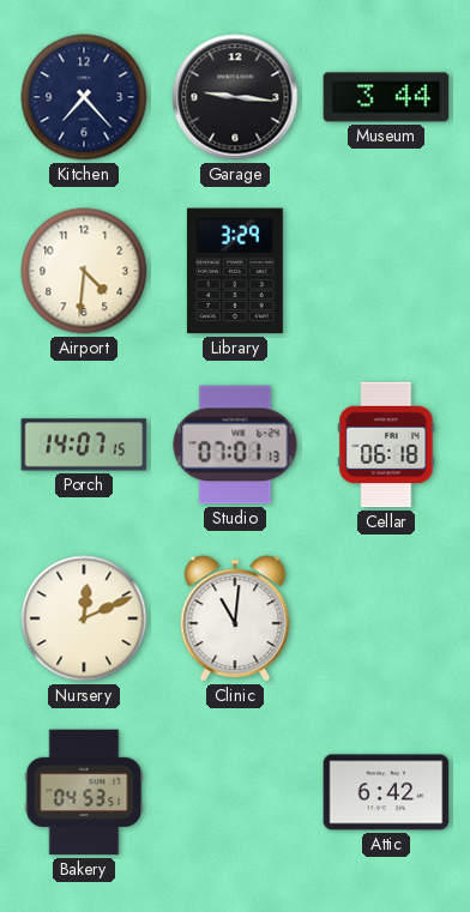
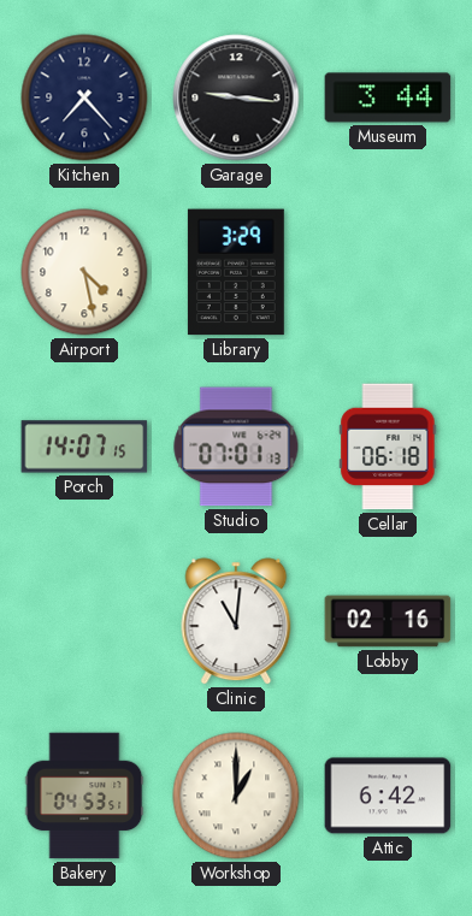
Airport: 4:31 -> 4:28
Nursery: 12:11 -> none
Lobby: none -> 02:16
Workshop: none -> 1:00
